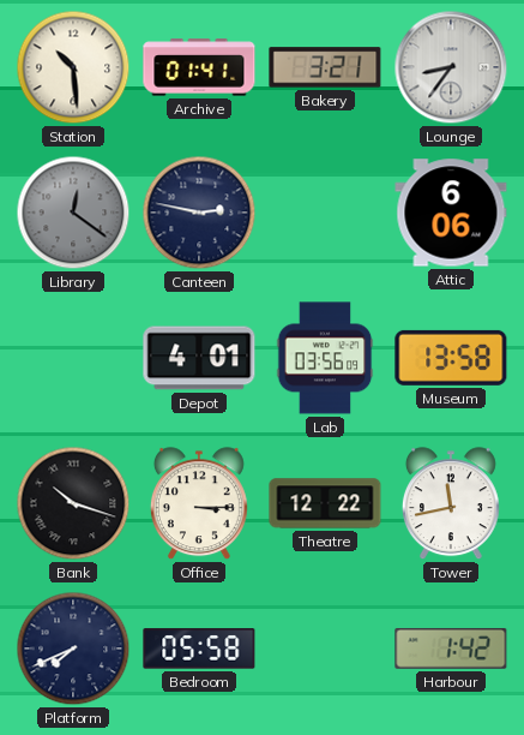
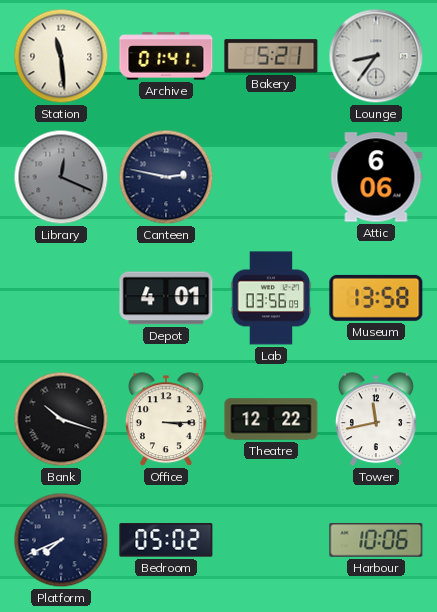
Station: 10:29 -> 11:29
Bakery: 3:21 -> 5:21
Library: 12:21 -> 12:19
Bedroom: 05:58 -> 05:02
Harbour: 1:42 -> 10:06
